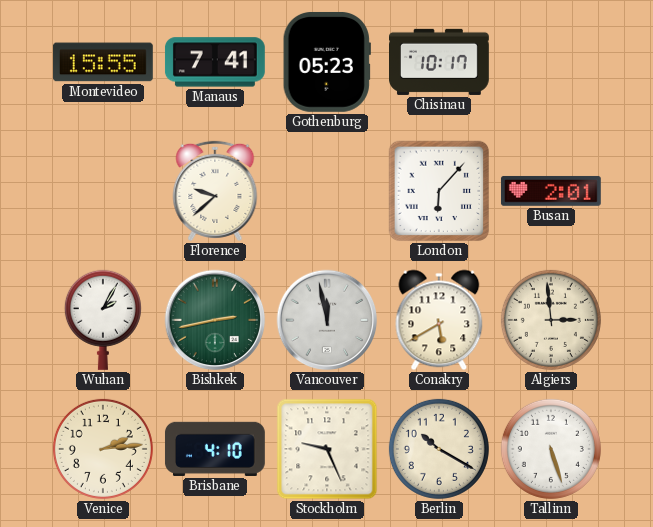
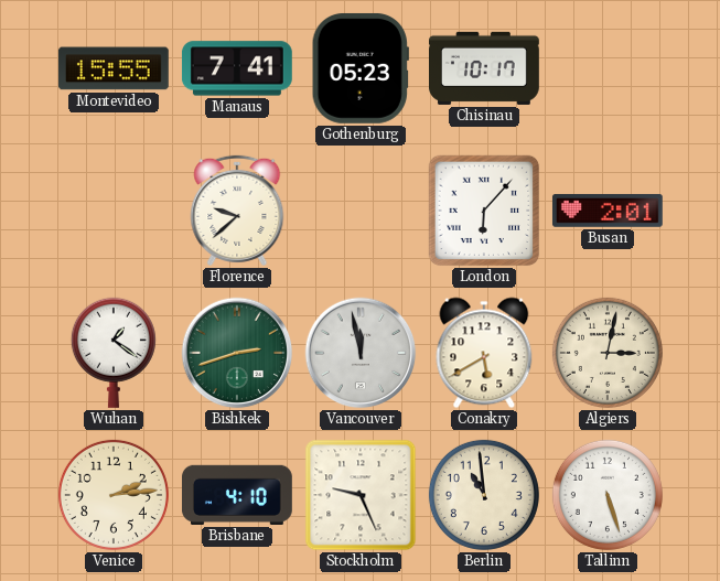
Wuhan: 2:05 -> 1:21
Bishkek: 2:43 -> 2:42
Algiers: 2:59 -> 3:02
Berlin: 10:20 -> 10:59
